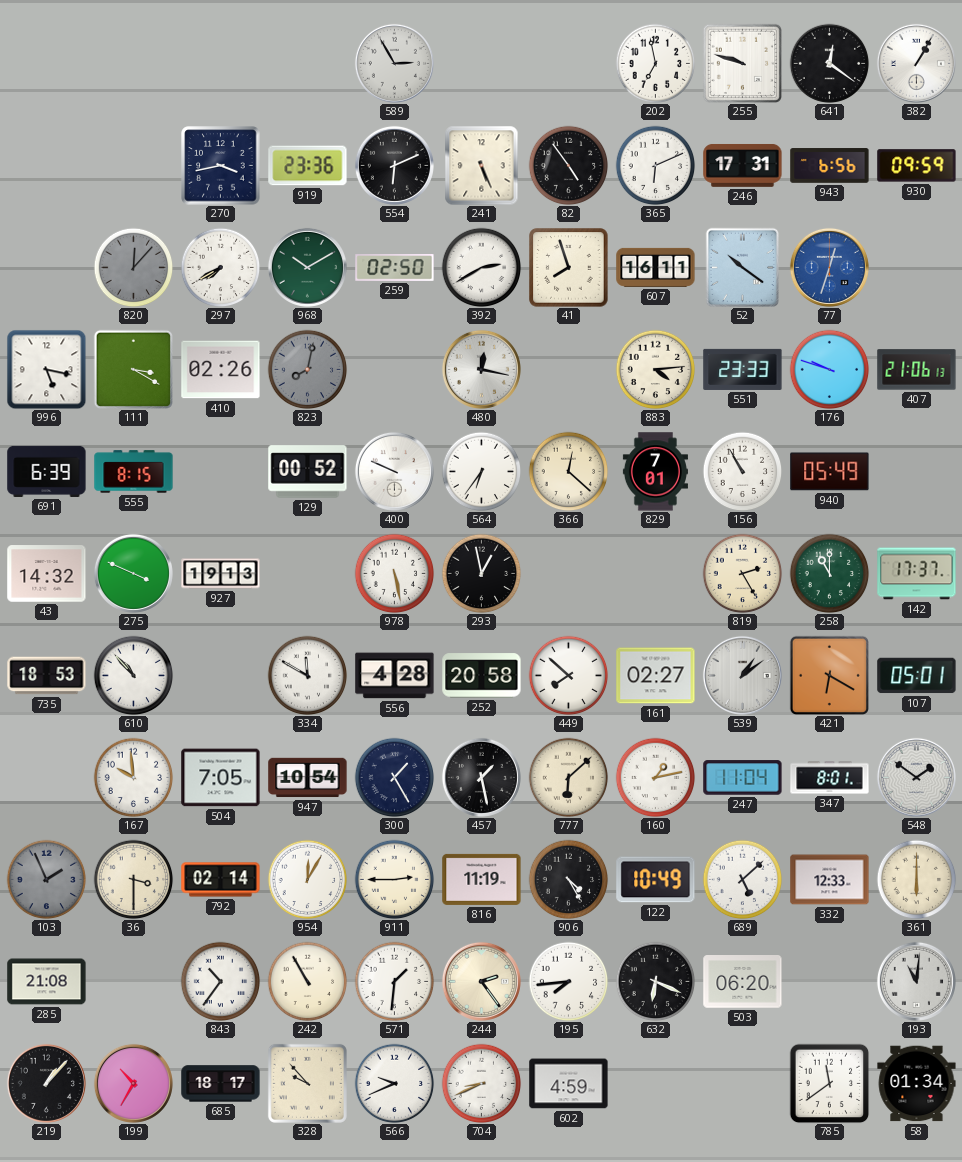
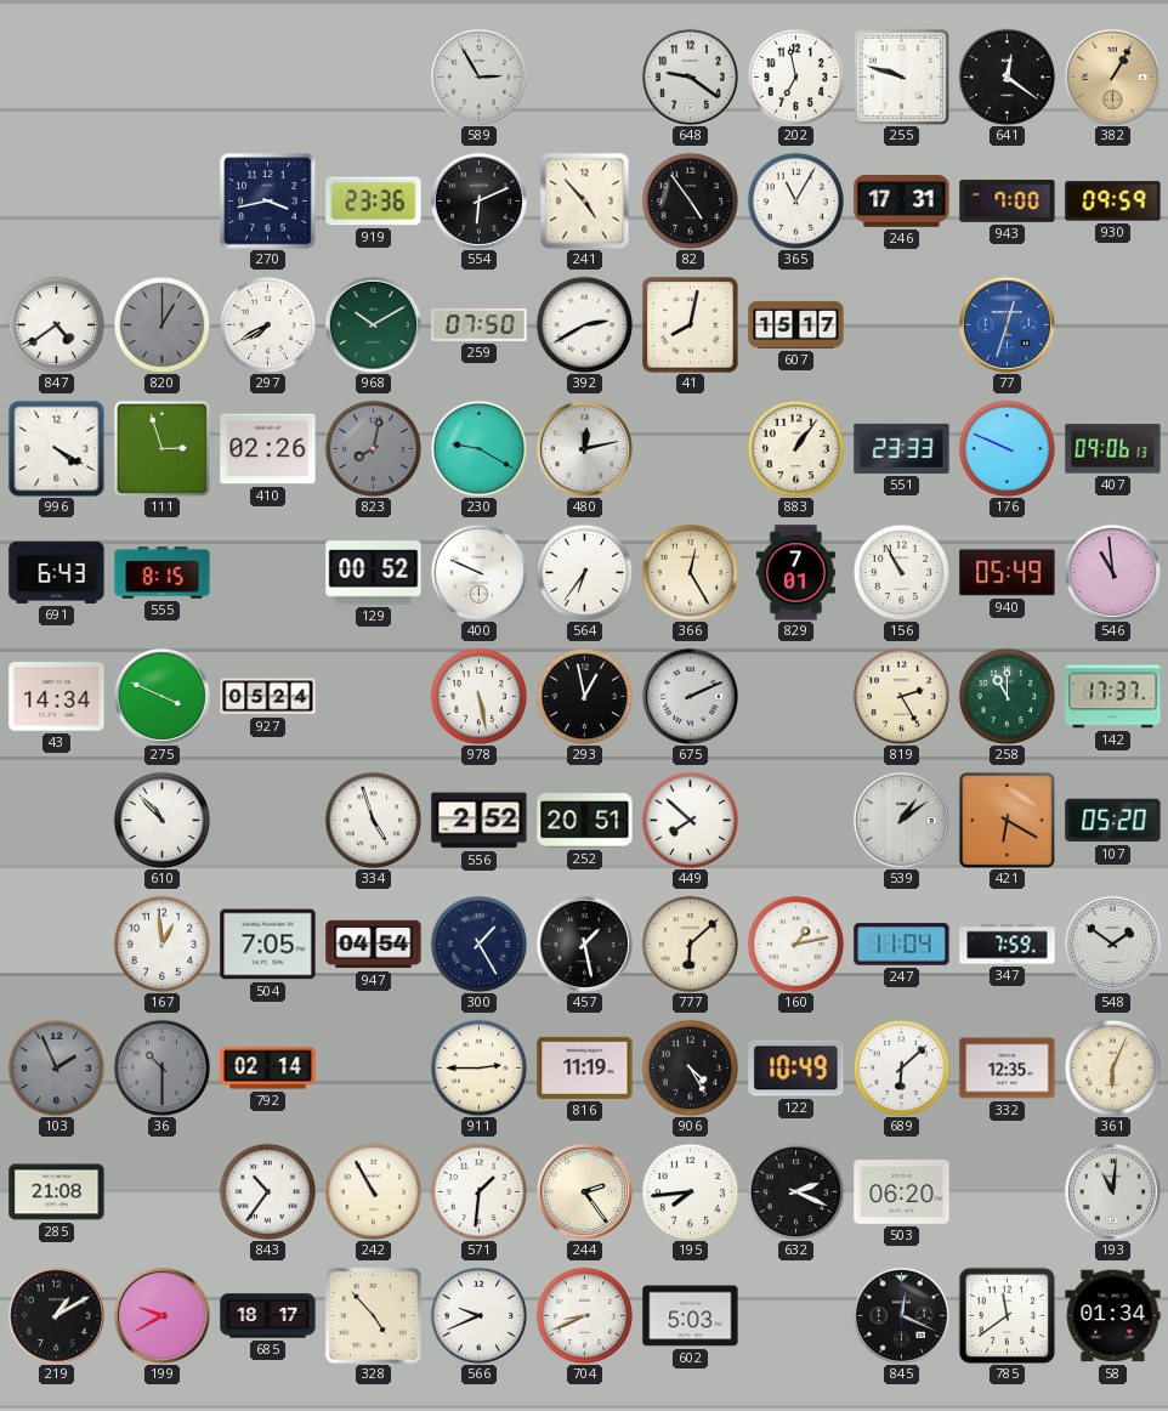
648: none -> 9:21
382 dial: white -> champagne
241: 5:26 -> 4:53
365: 6:11 -> 11:05
943: 6:56 -> 7:00
847: none -> 4:39
820: 12:07 -> 1:00
259: 02:50 -> 07:50
41: 7:57 -> 8:02
607: 16:11 -> 15:17
52: 10:21 -> none
996: 5:17 -> 4:20
111: 3:20 -> 2:57
230: none -> 9:20
480: 12:17 -> 12:13
883: 4:14 -> 1:06
176: 9:48 -> 9:49
407: 21:06 -> 09:06
691: 6:39 -> 6:43
366: 12:22 -> 12:25
546: none -> 10:59
43: 14:32 -> 14:34
927: 19:13 -> 05:24
675: none -> 2:11
735: 18:53 -> none
334: 11:50 -> 4:57
556: 4:28 -> 2:52
252: 20:58 -> 20:51
161: 02:27 -> none
107: 05:01 -> 05:20
167: 9:59 -> 12:59
947: 10:54 -> 04:54
347: 8:01 -> 7:59
36: 3:30 -> 10:30
36 dial: cream -> grey
954: 12:05 -> none
689: 5:08 -> 6:08
332: 12:33 -> 12:35
361: 6:00 -> 6:04
632: 6:19 -> 2:19
219: 1:07 -> 1:10
199: 10:35 -> 9:40
328: 9:53 -> 4:53
602: 4:59 -> 5:03
845: none -> 12:19
